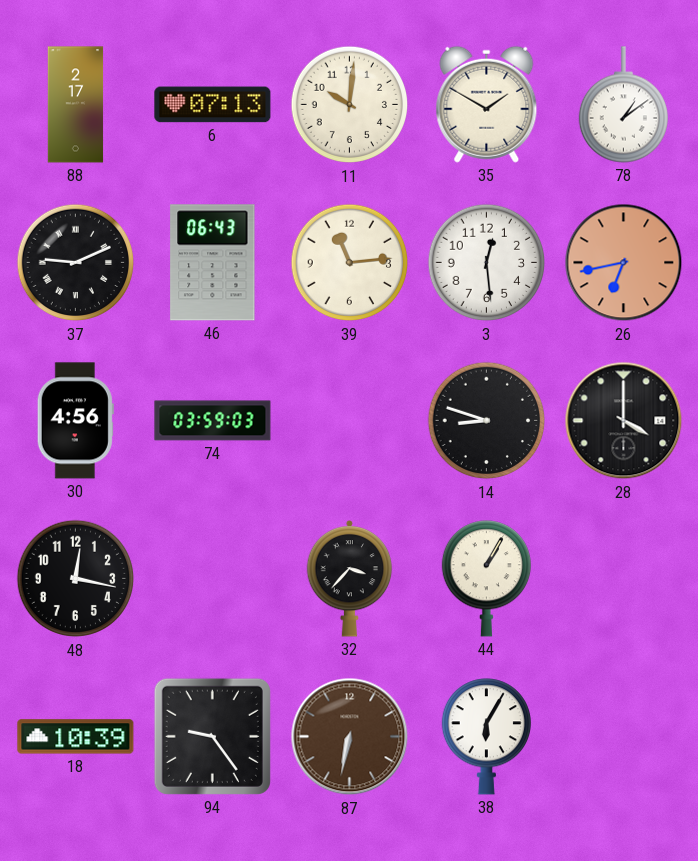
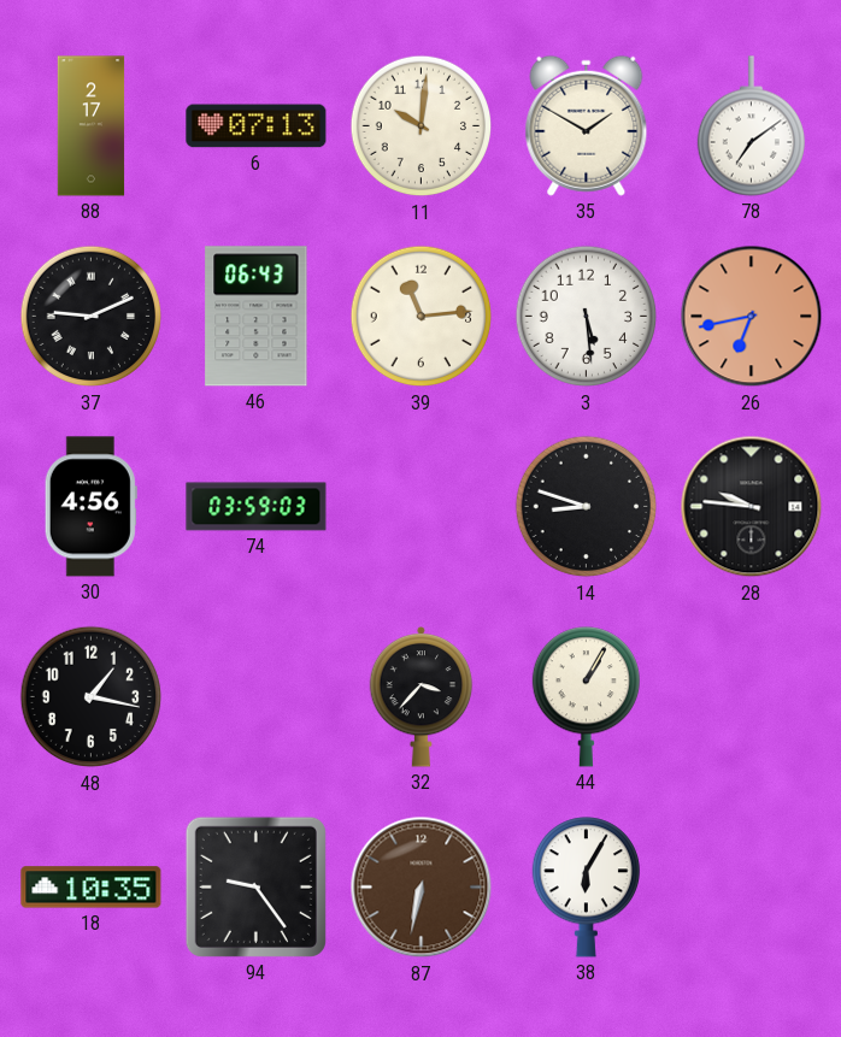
78: 1:09 -> 7:09
3: 12:29 -> 5:29
28: 4:00 -> 9:46
48: 12:17 -> 1:17
18: 10:39 -> 10:35
